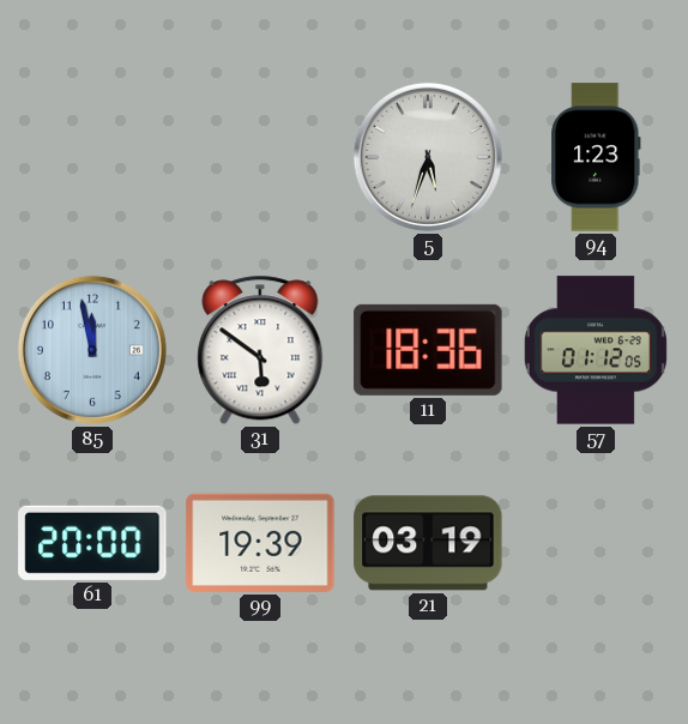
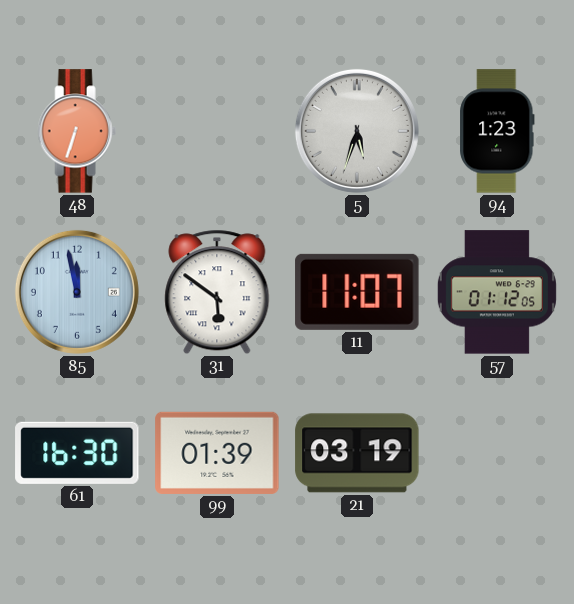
48: none -> 6:33
11: 18:36 -> 11:07
61: 20:00 -> 16:30
99: 19:39 -> 01:39
